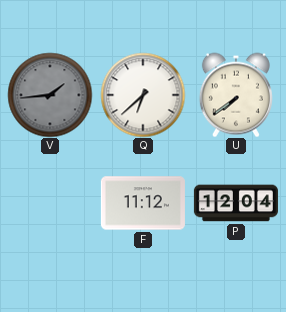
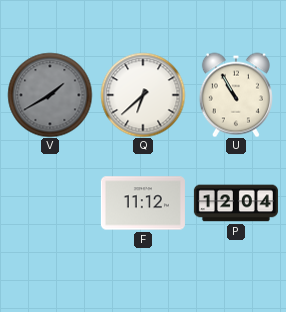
V: 1:44 -> 1:40
U: 7:39 -> 10:55
